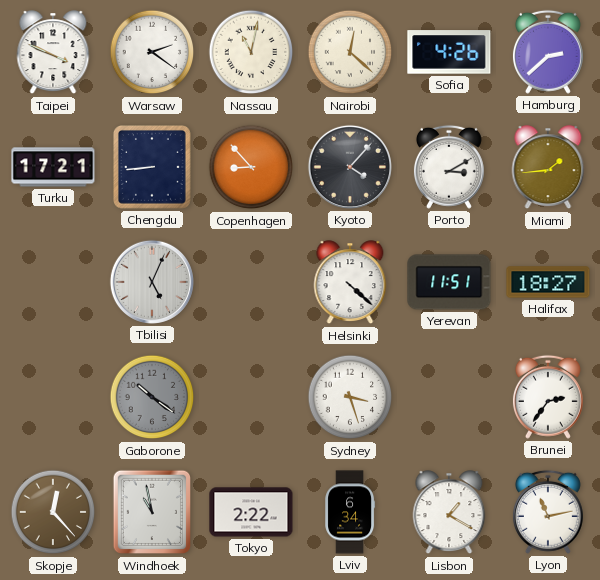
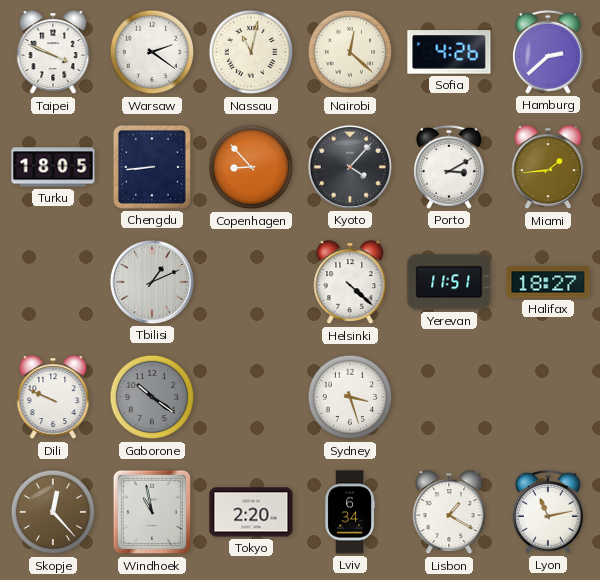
Turku: 17:21 -> 18:05
Tbilisi: 5:04 -> 1:11
Dili: none -> 9:49
Brunei: 2:36 -> none
Tokyo: 2:22 -> 2:20
